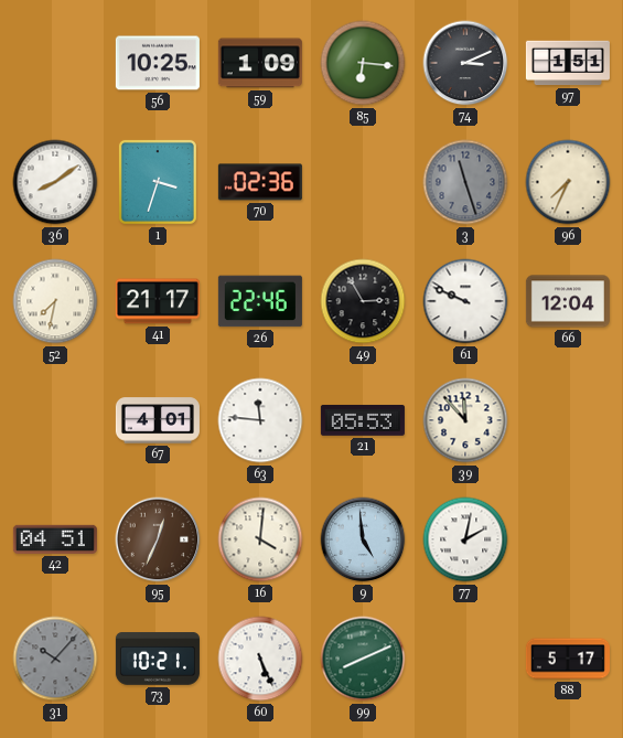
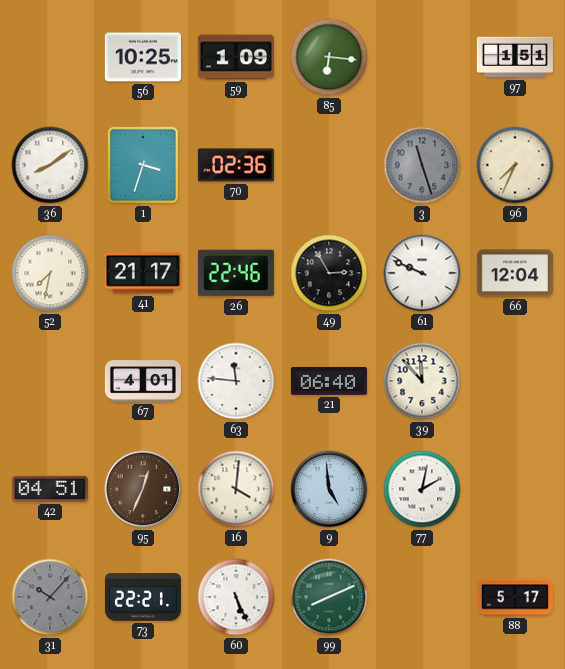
74: 3:11 -> none
21: 05:53 -> 06:40
73: 10:21 -> 22:21
